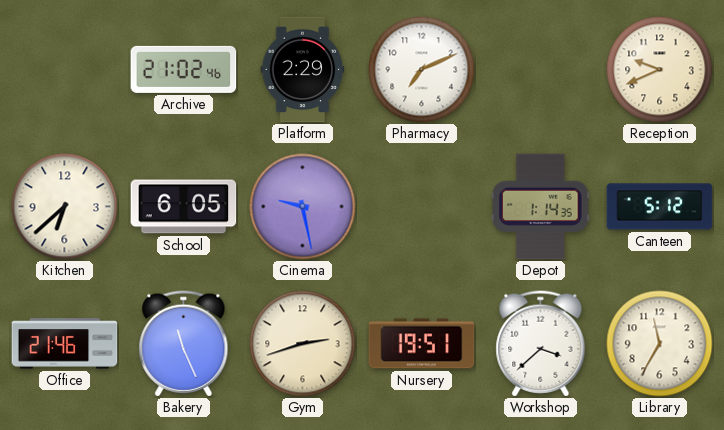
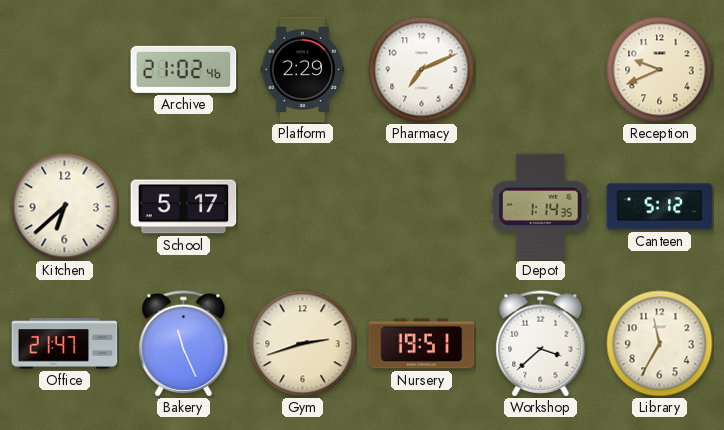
School: 6:05 -> 5:17
Cinema: 9:28 -> none
Office: 21:46 -> 21:47
